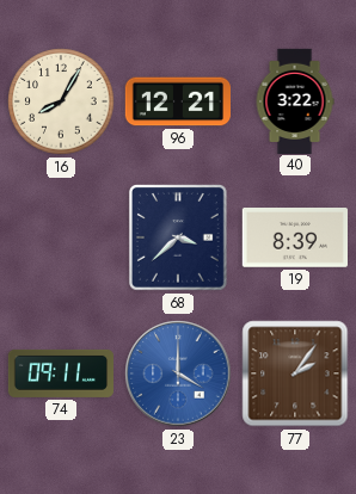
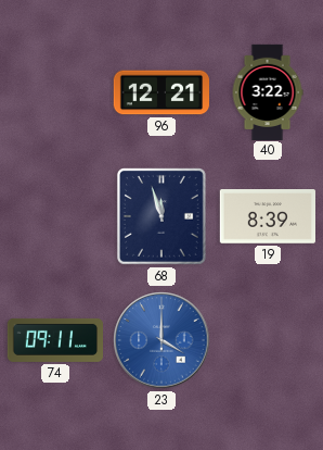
16: 8:05 -> none
68: 3:38 -> 11:57
77: 2:06 -> none
